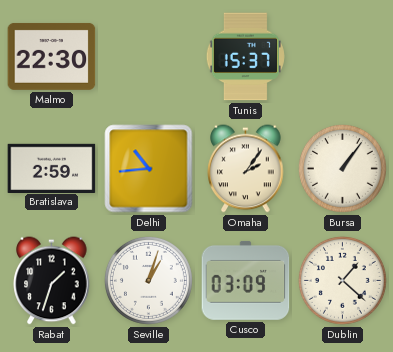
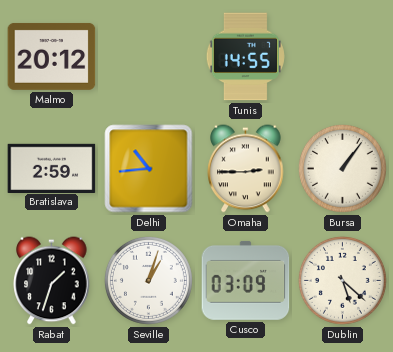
Malmo: 22:30 -> 20:12
Tunis: 15:37 -> 14:55
Omaha: 2:06 -> 2:45
Dublin: 1:22 -> 5:22
